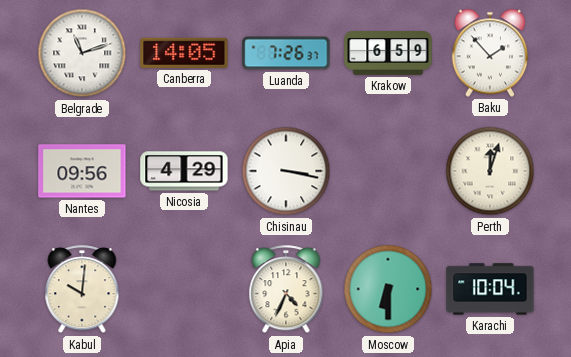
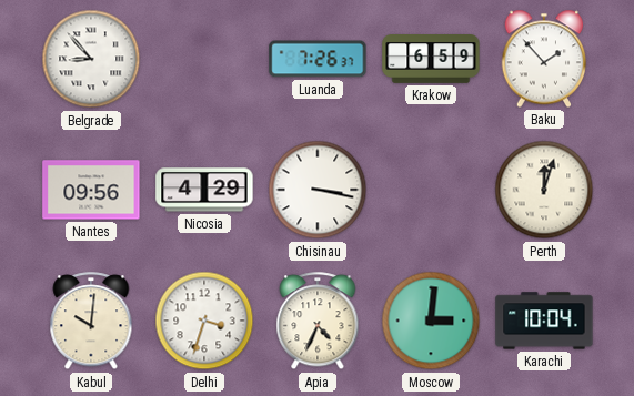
Belgrade: 11:12 -> 8:53
Canberra: 14:05 -> none
Delhi: none -> 3:33
Moscow: 6:30 -> 3:01
